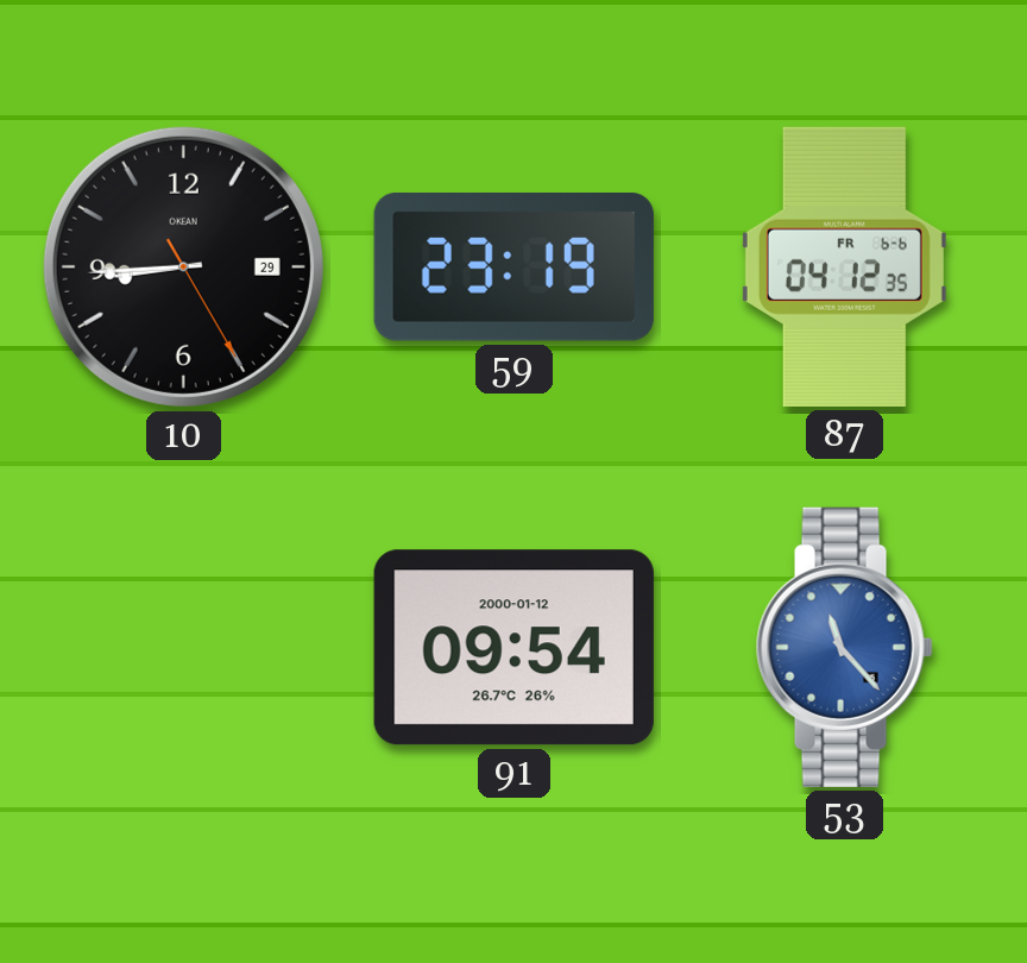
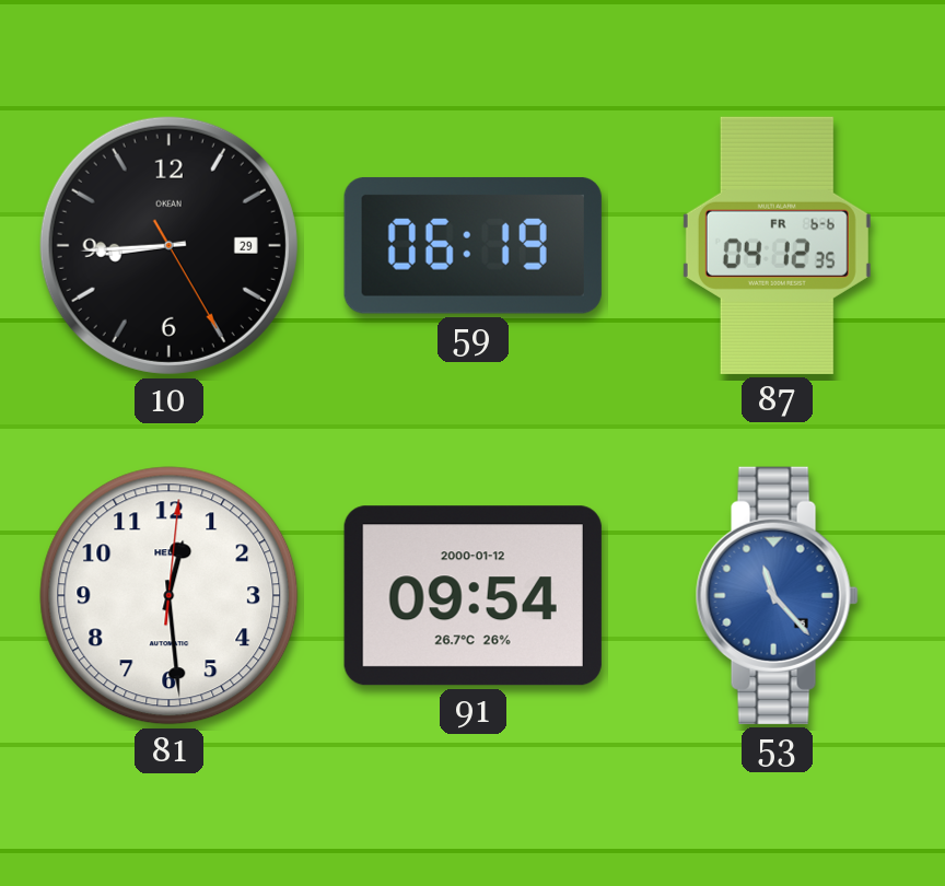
59: 23:19 -> 06:19
81: none -> 12:29
